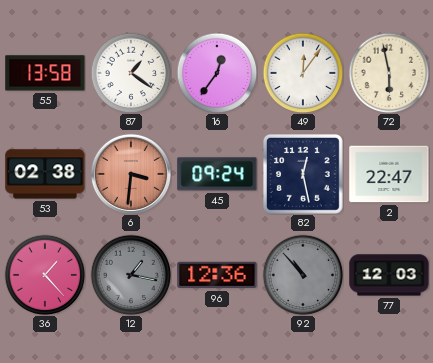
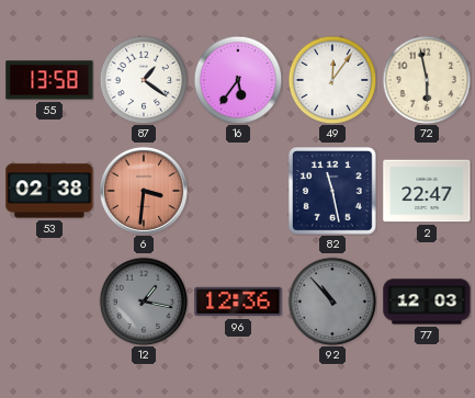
16: 12:36 -> 5:36
45: 09:24 -> none
82: 12:28 -> 11:28
36: 1:23 -> none
